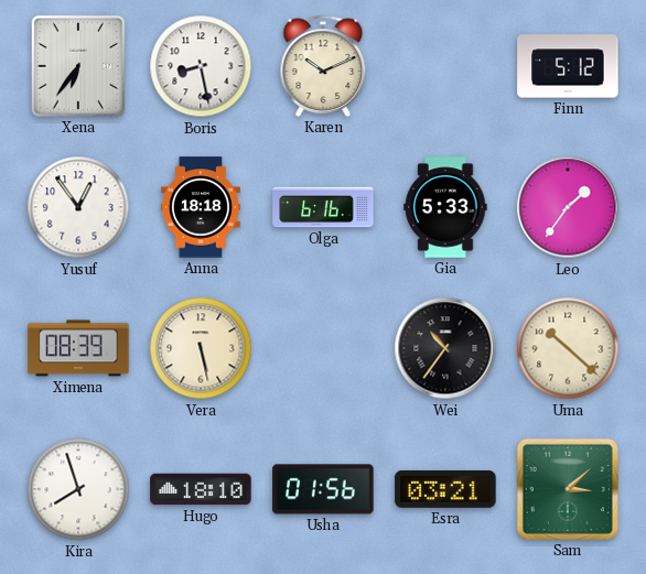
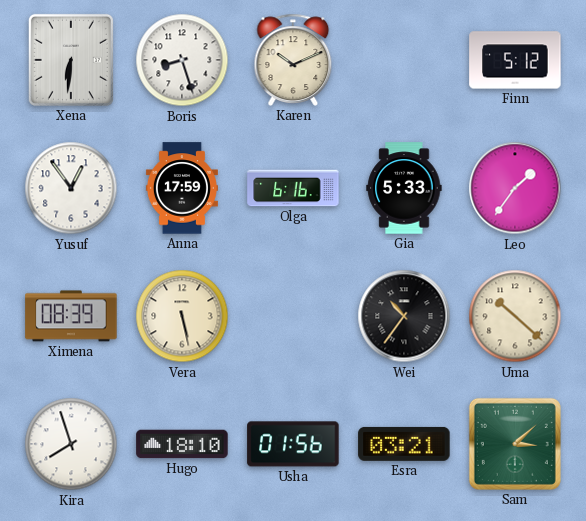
Xena: 6:36 -> 6:31
Boris: 8:28 -> 8:27
Anna: 18:18 -> 17:59
